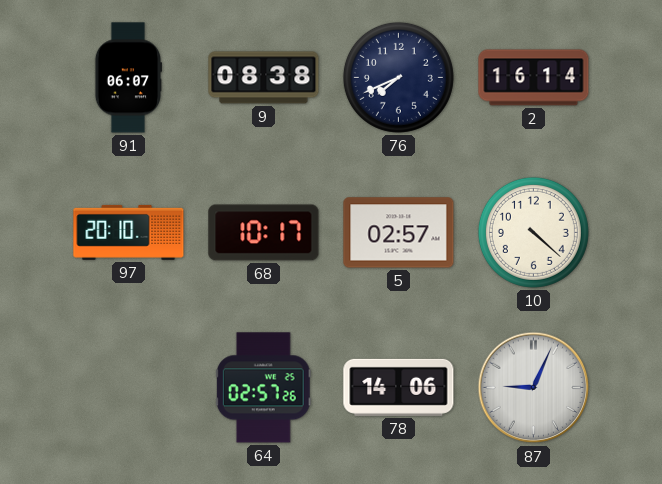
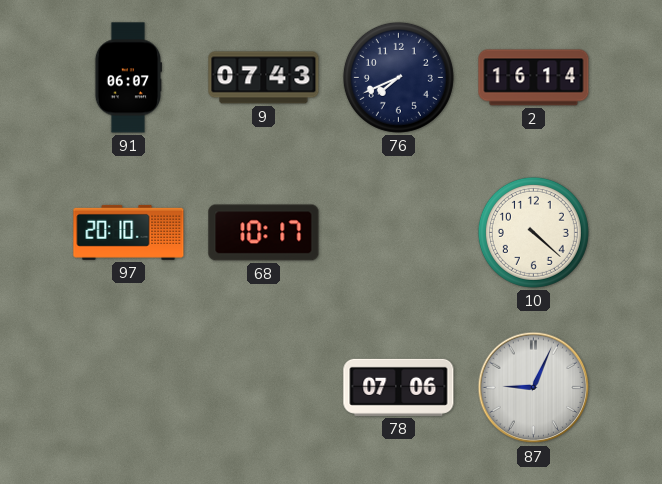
9: 08:38 -> 07:43
5: 02:57 -> none
64: 02:57 -> none
78: 14:06 -> 07:06
